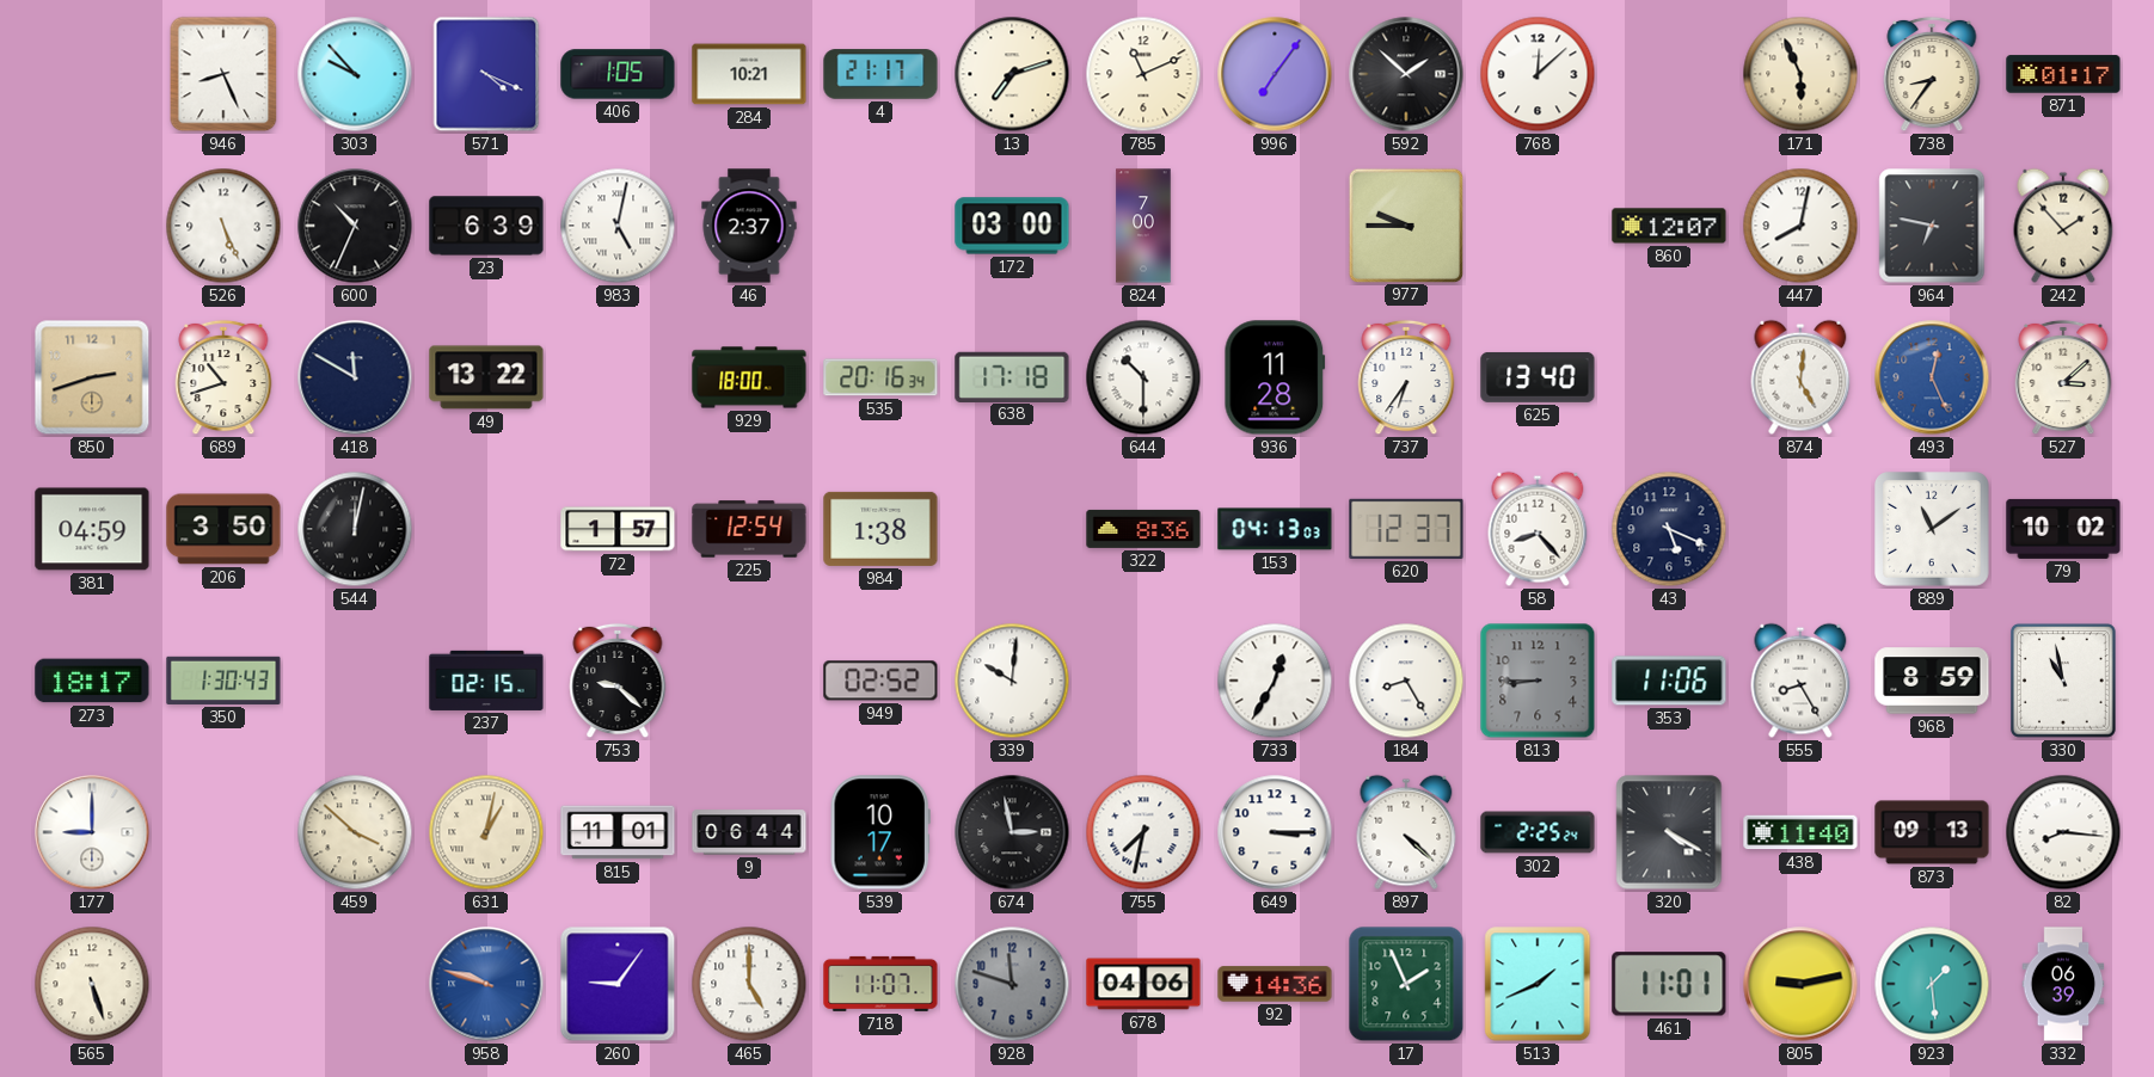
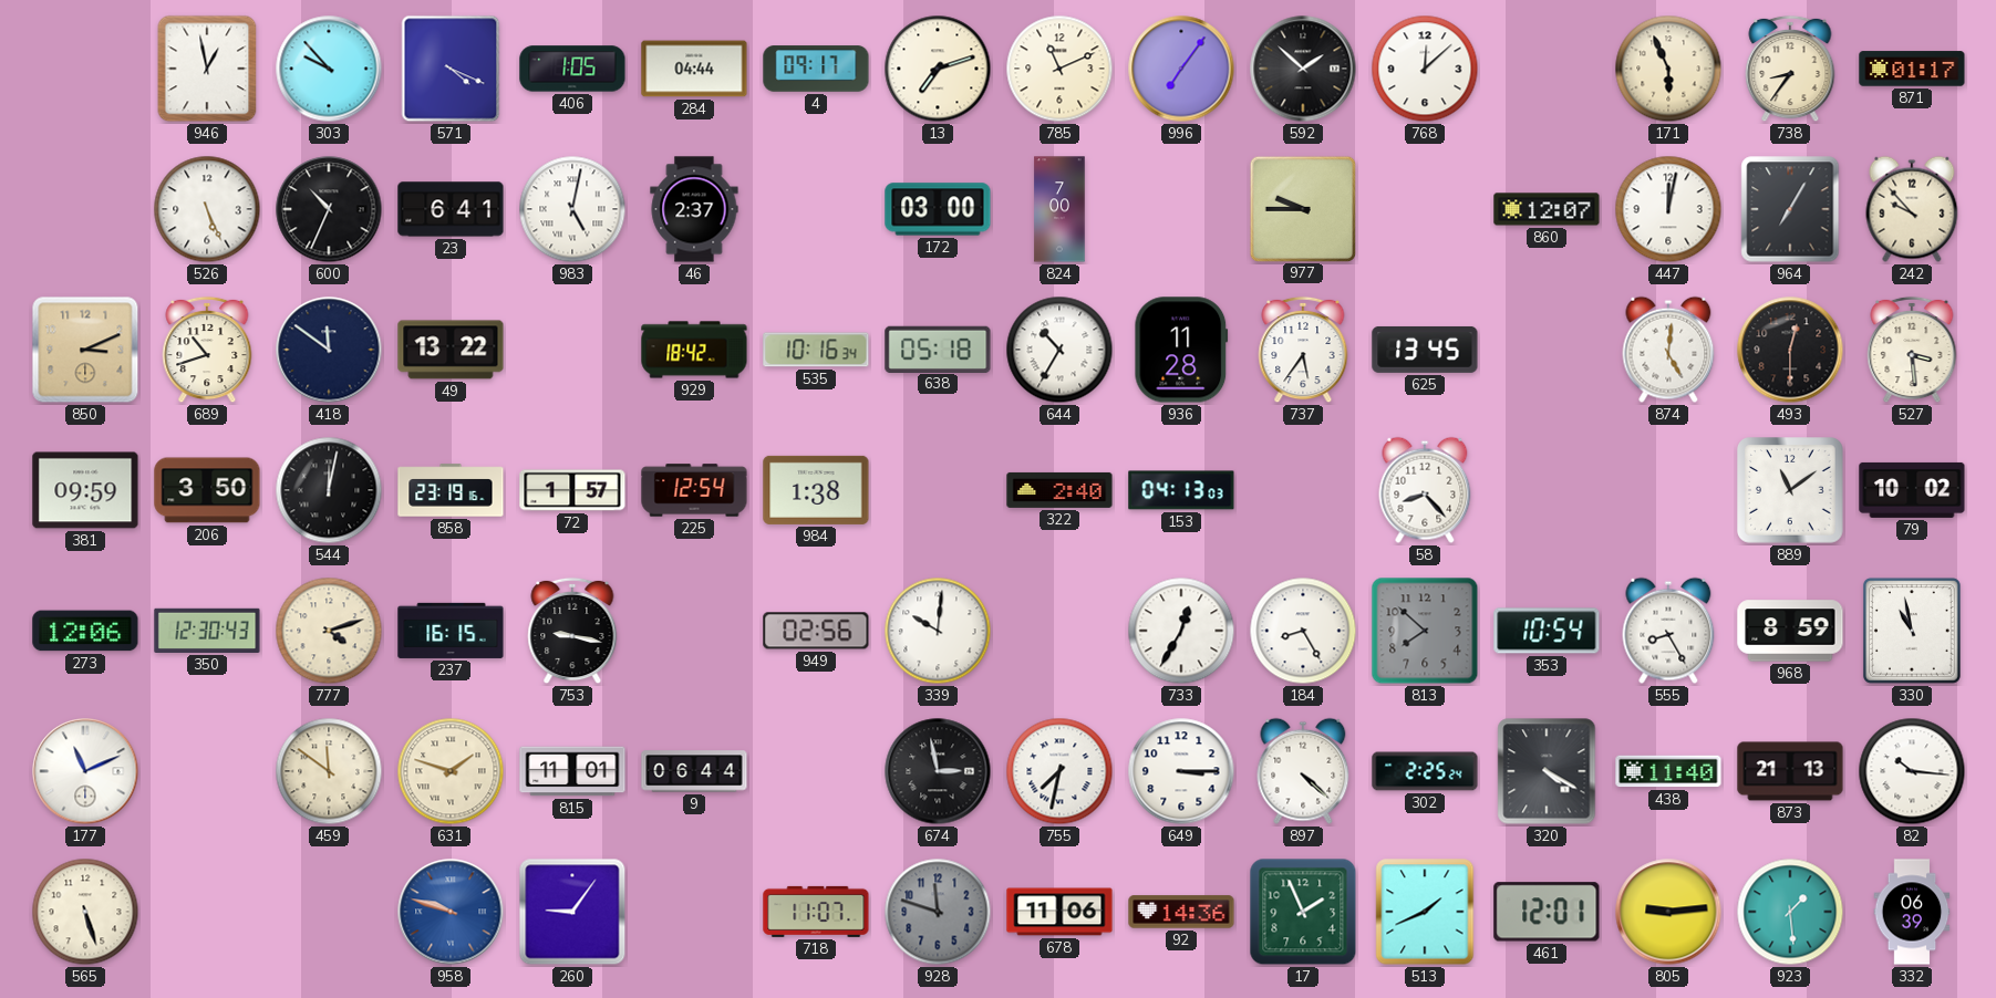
946: 8:26 -> 12:58
284: 10:21 -> 04:44
4: 21:17 -> 09:17
23: 6:39 -> 6:41
447: 8:02 -> 12:02
964: 6:47 -> 7:05
242: 1:53 -> 9:53
850: 2:42 -> 3:11
418: 11:50 -> 11:51
929: 18:00 -> 18:42
535: 20:16 -> 10:16
638: 17:18 -> 05:18
644: 10:30 -> 10:35
737: 6:36 -> 5:36
625: 13:40 -> 13:45
493: 12:26 -> 12:30
493 dial: blue -> black
527: 3:08 -> 3:29
381: 04:59 -> 09:59
858: none -> 23:19
322: 8:36 -> 2:40
620: 12:37 -> none
43: 5:19 -> none
273: 18:17 -> 12:06
350: 1:30 -> 12:30
777: none -> 4:12
237: 02:15 -> 16:15
753: 9:22 -> 9:17
949: 02:52 -> 02:56
813: 8:45 -> 7:52
353: 11:06 -> 10:54
177: 9:00 -> 11:11
459: 3:52 -> 11:51
631: 1:02 -> 1:48
539: 10:17 -> none
873: 09:13 -> 21:13
82: 8:16 -> 10:16
465: 5:00 -> none
678: 04:06 -> 11:06
461: 11:01 -> 12:01
805: 9:13 -> 9:14
